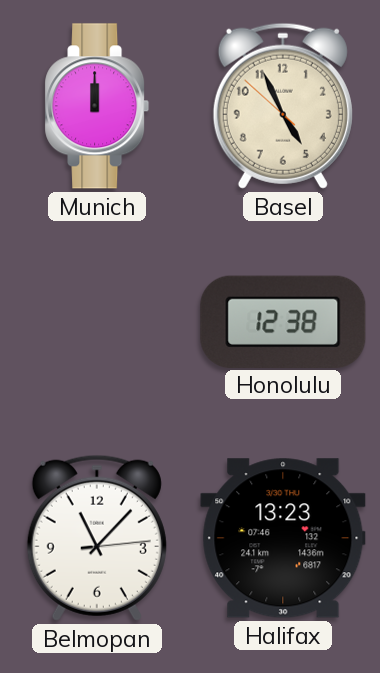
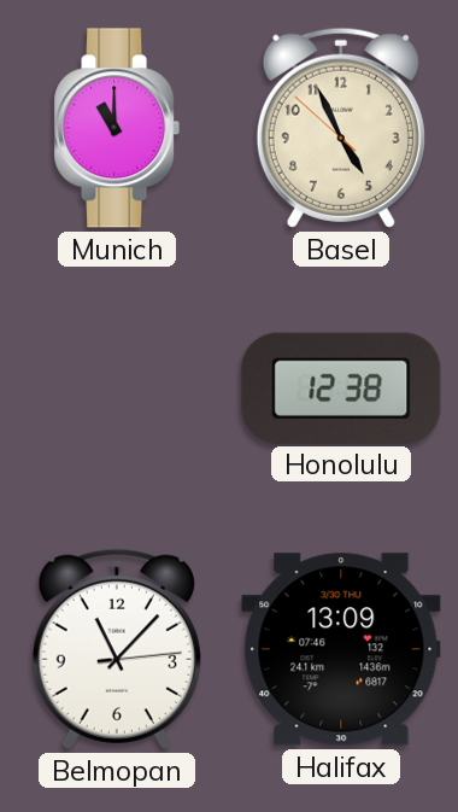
Munich: 12:00 -> 11:00
Halifax: 13:23 -> 13:09
